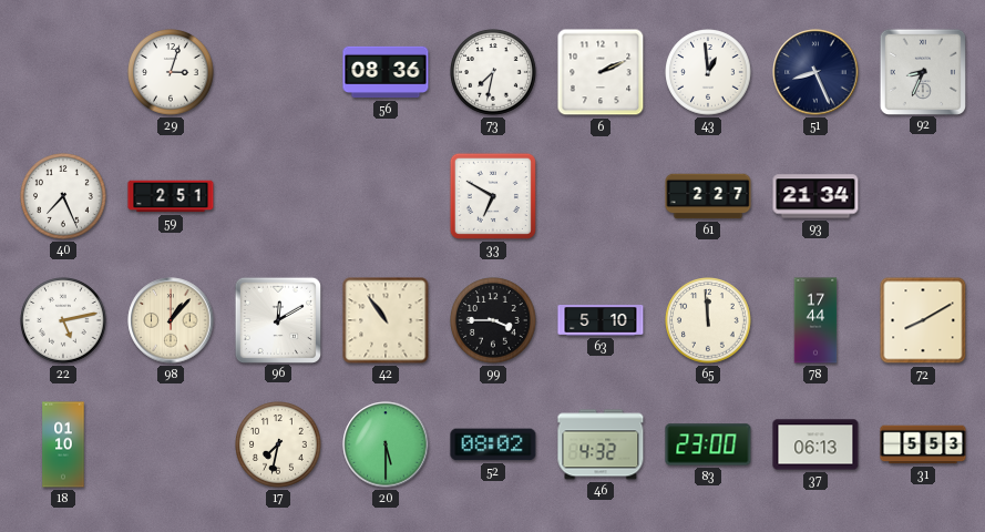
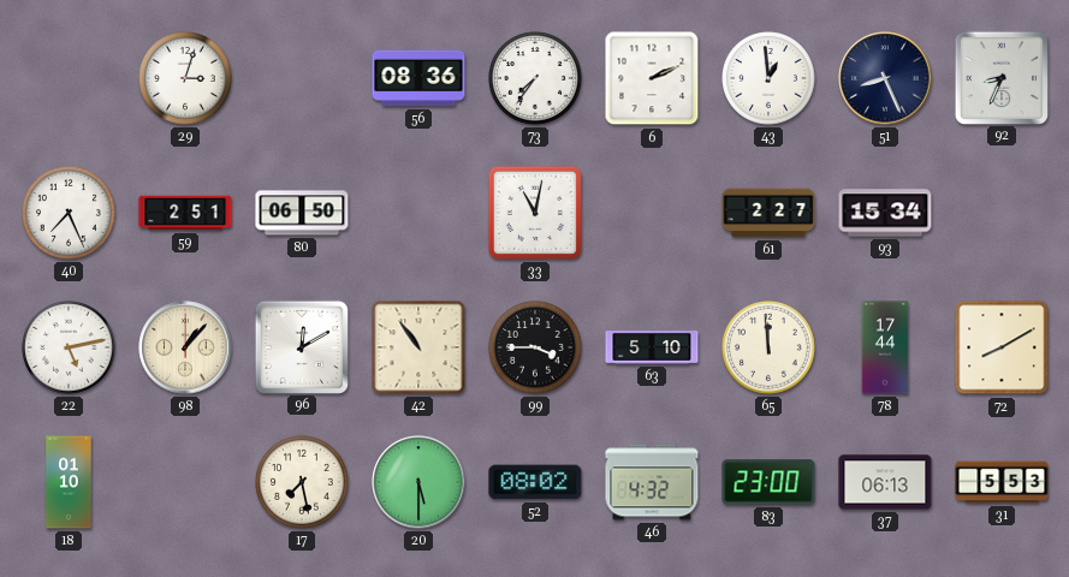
73: 7:32 -> 7:36
80: none -> 06:50
33: 6:50 -> 11:02
93: 21:34 -> 15:34
17: 7:32 -> 7:28
